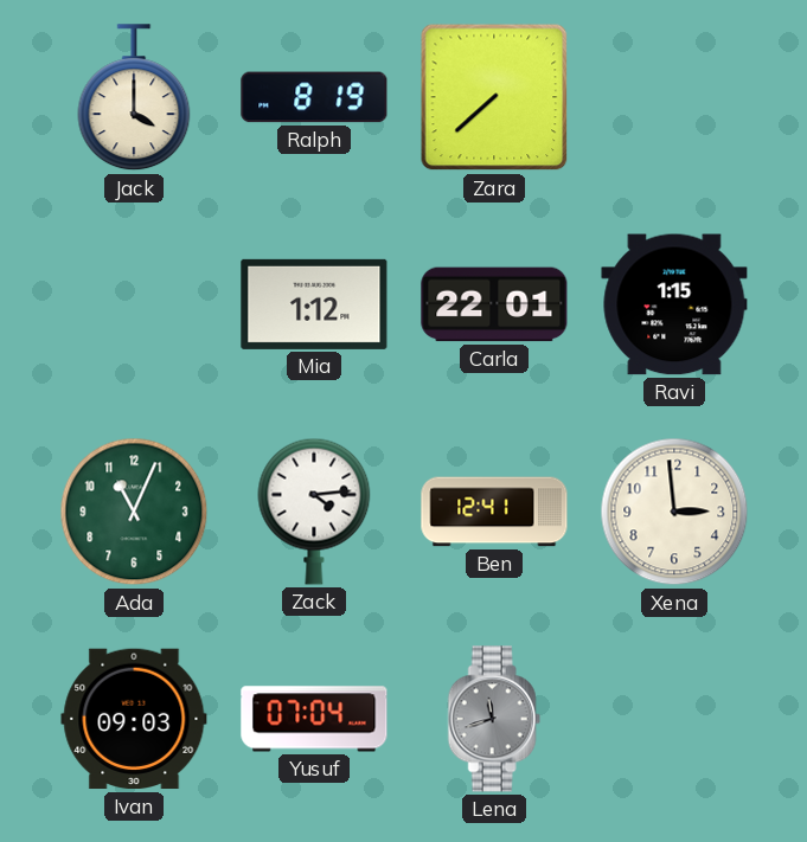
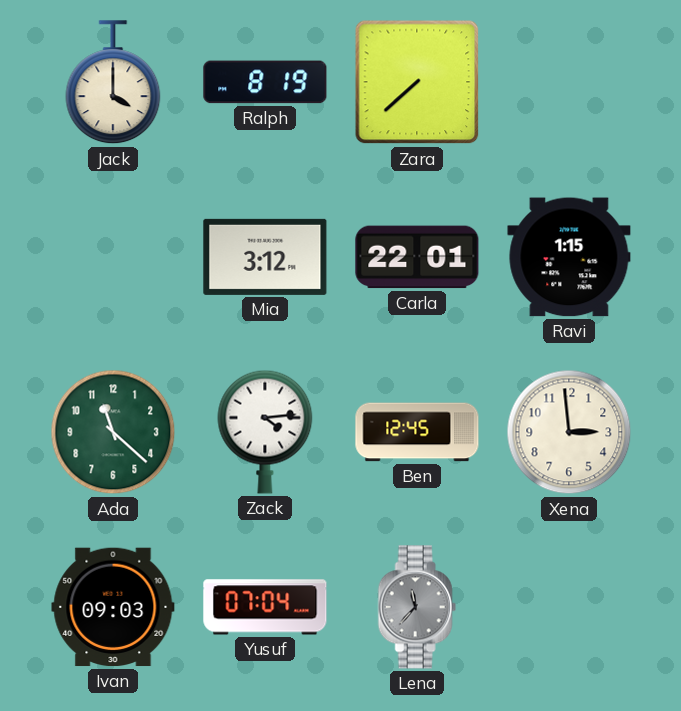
Mia: 1:12 -> 3:12
Ada: 11:04 -> 11:22
Ben: 12:41 -> 12:45
Lena: 11:42 -> 11:37
